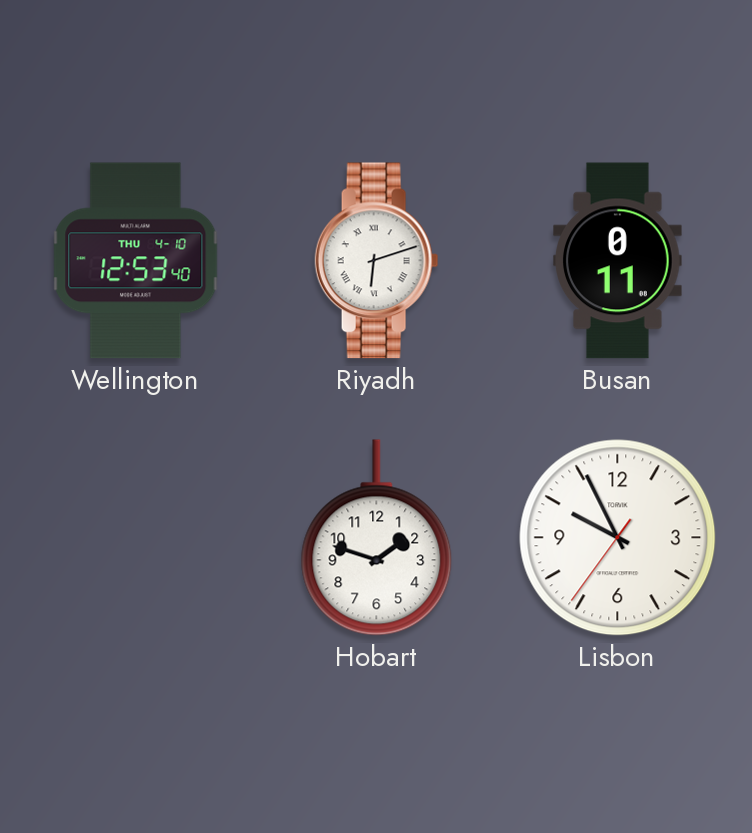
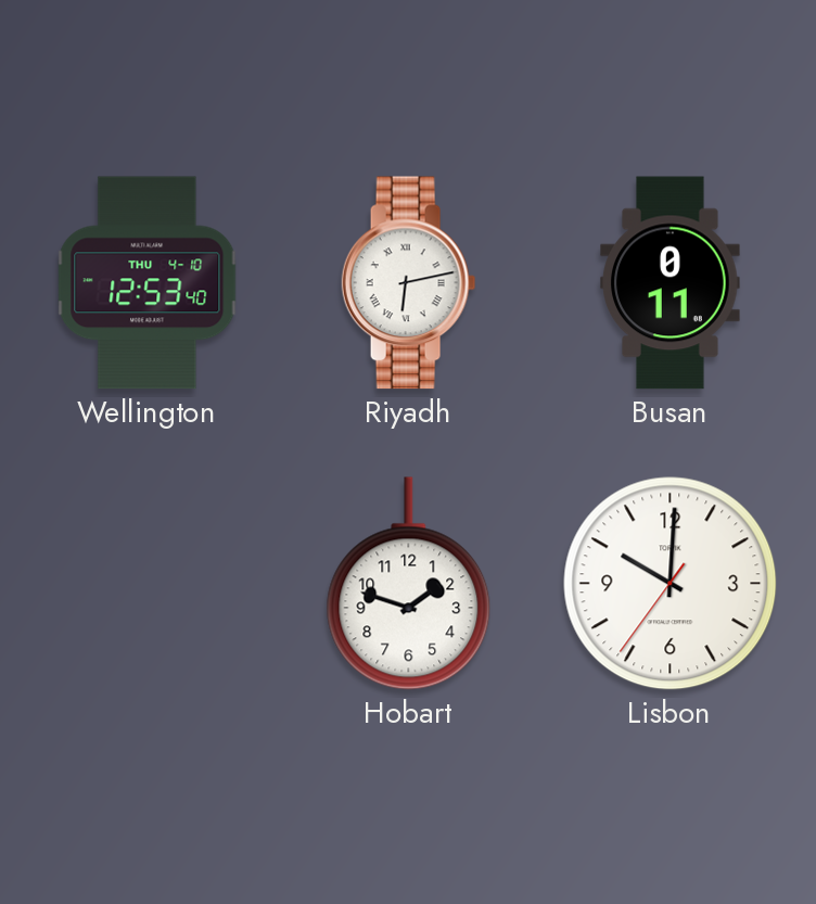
Riyadh: 6:12 -> 6:13
Lisbon: 9:55 -> 10:00
